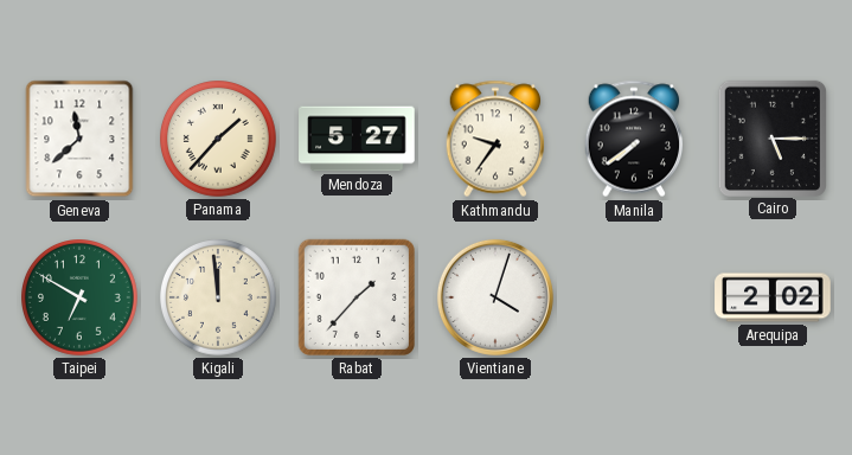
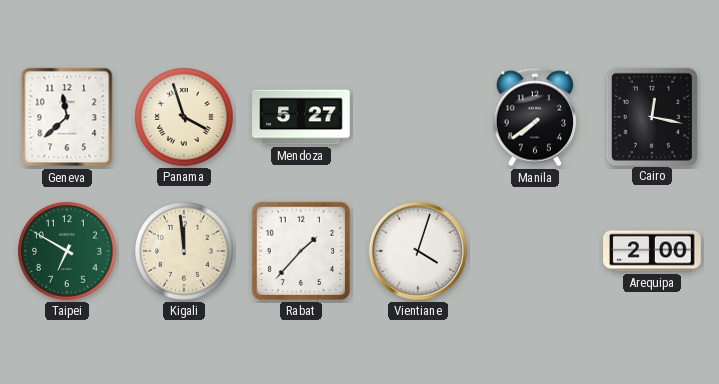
Panama: 1:37 -> 3:57
Kathmandu: 9:36 -> none
Cairo: 5:15 -> 12:17
Arequipa: 2:02 -> 2:00
